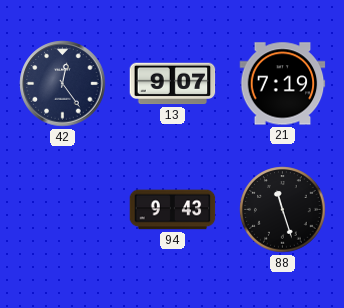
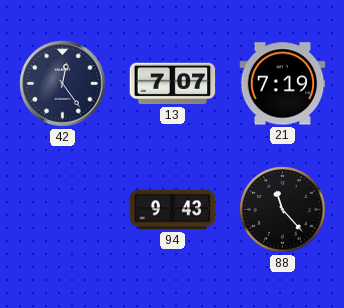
13: 9:07 -> 7:07
88: 11:27 -> 11:23
